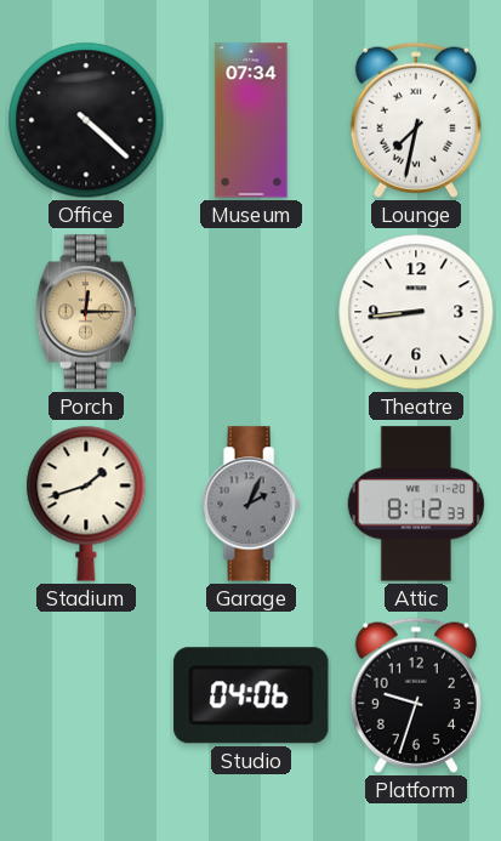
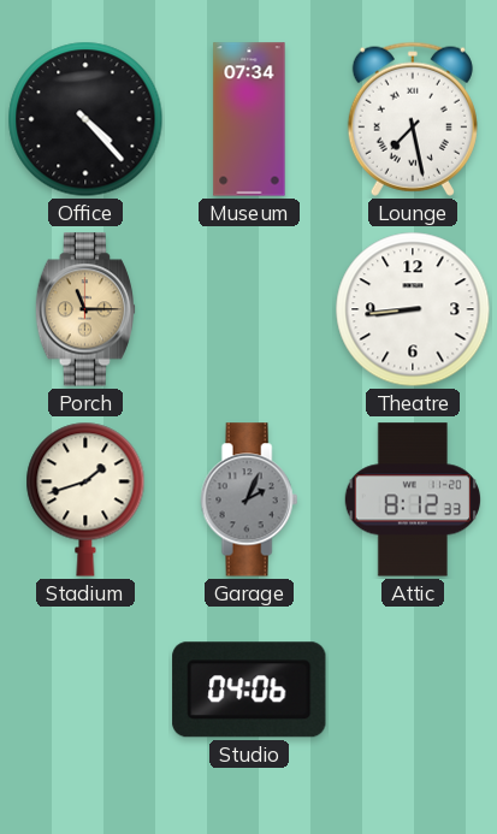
Office: 4:22 -> 4:23
Lounge: 7:32 -> 7:28
Porch: 12:15 -> 11:15
Platform: 9:33 -> none
